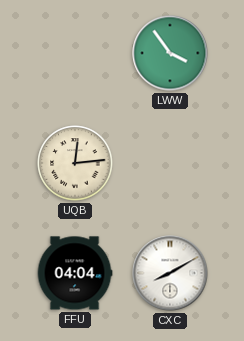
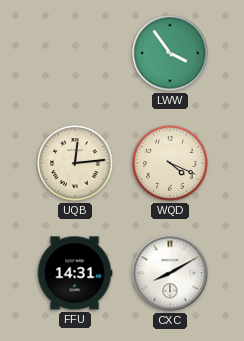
WQD: none -> 4:19
FFU: 04:04 -> 14:31
